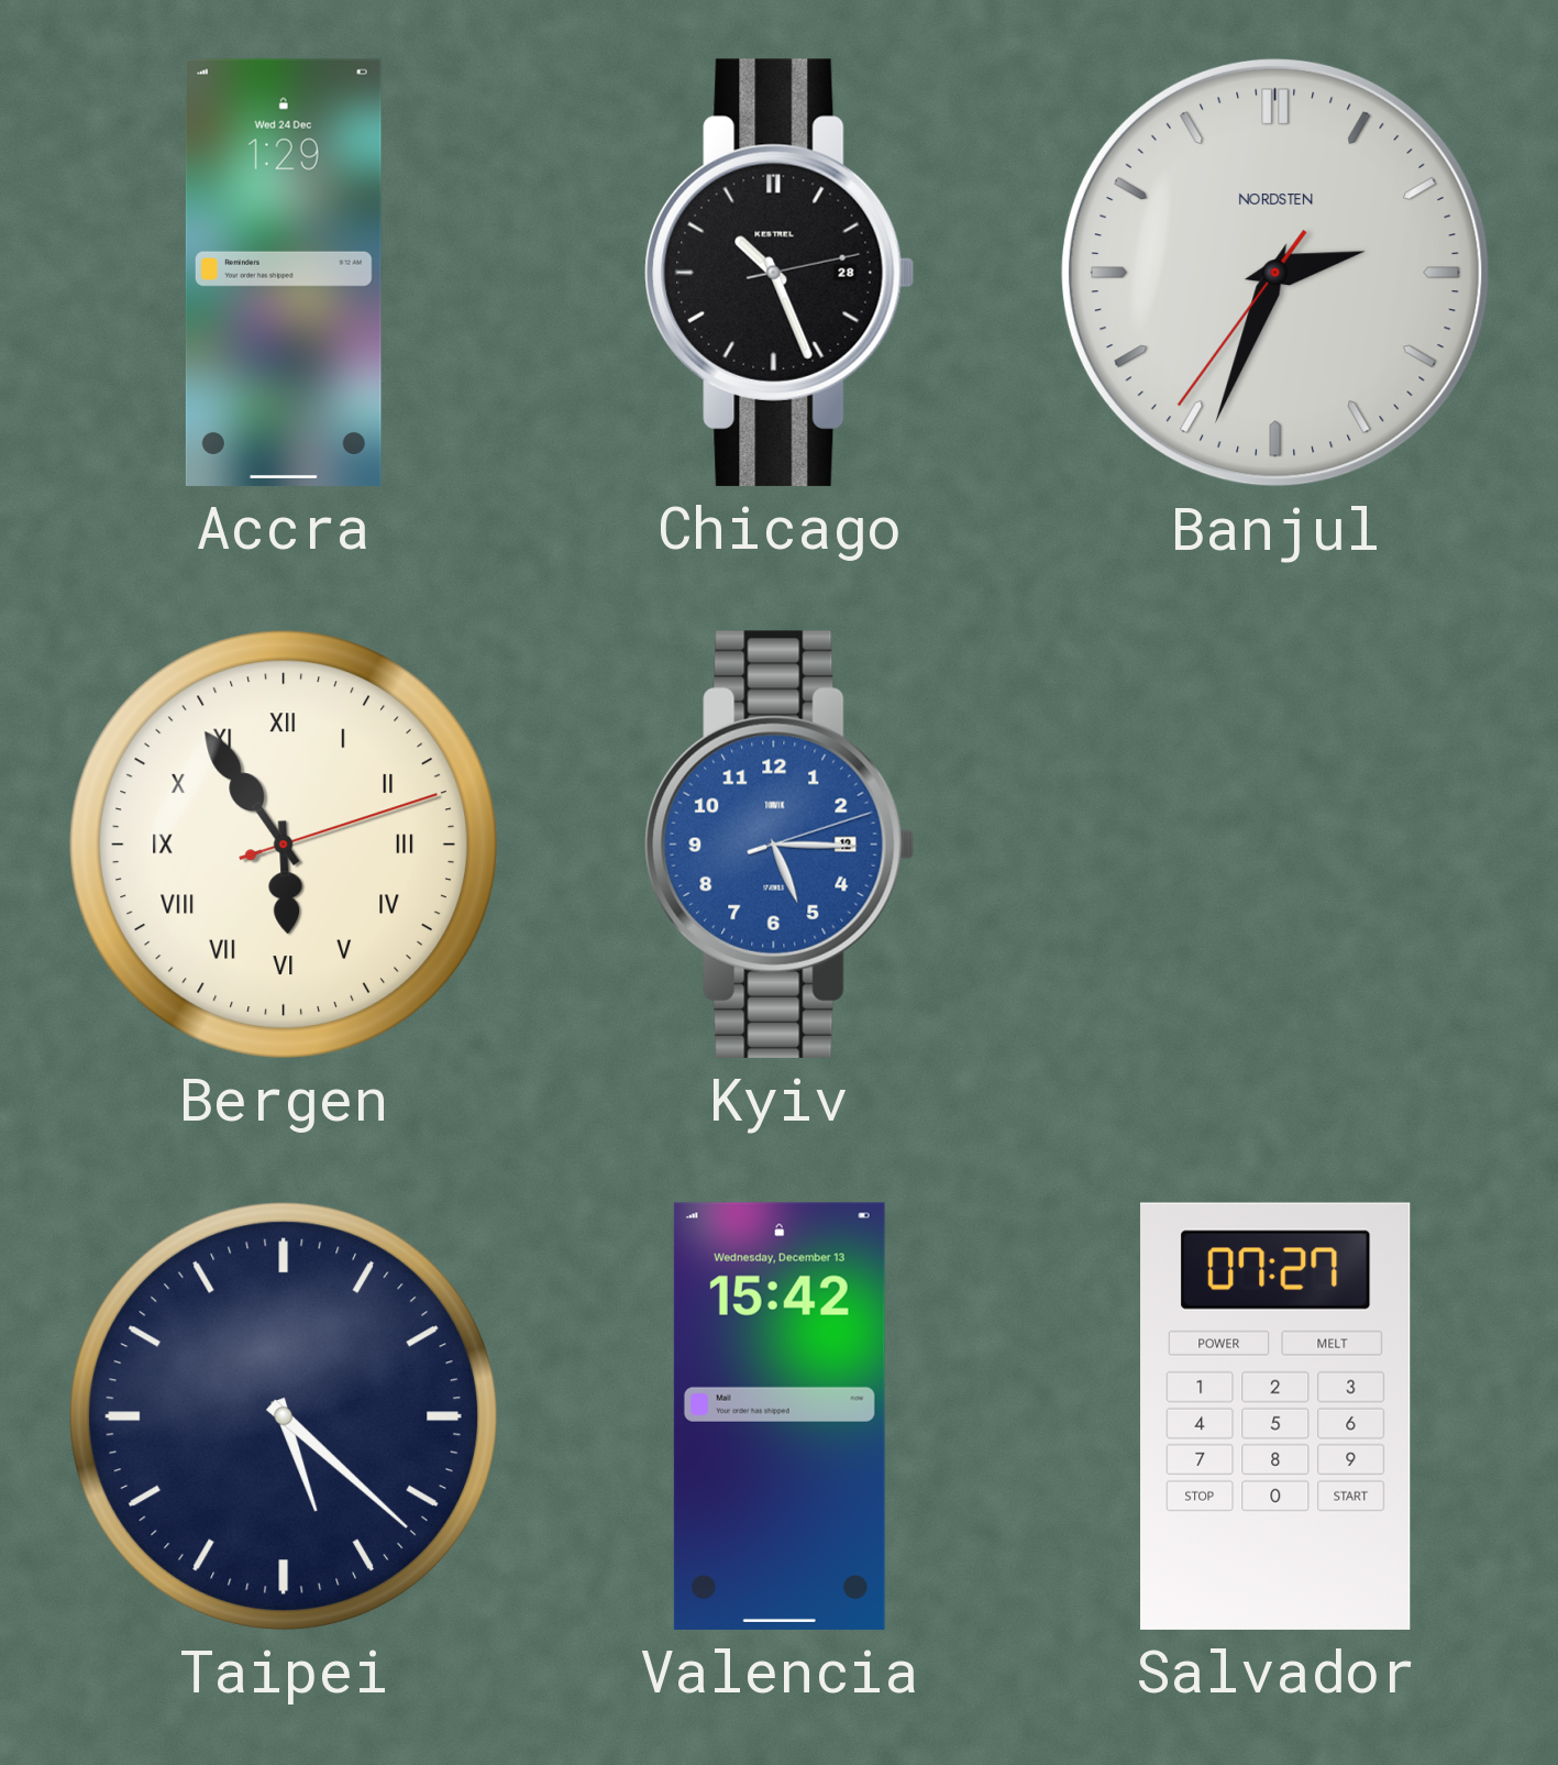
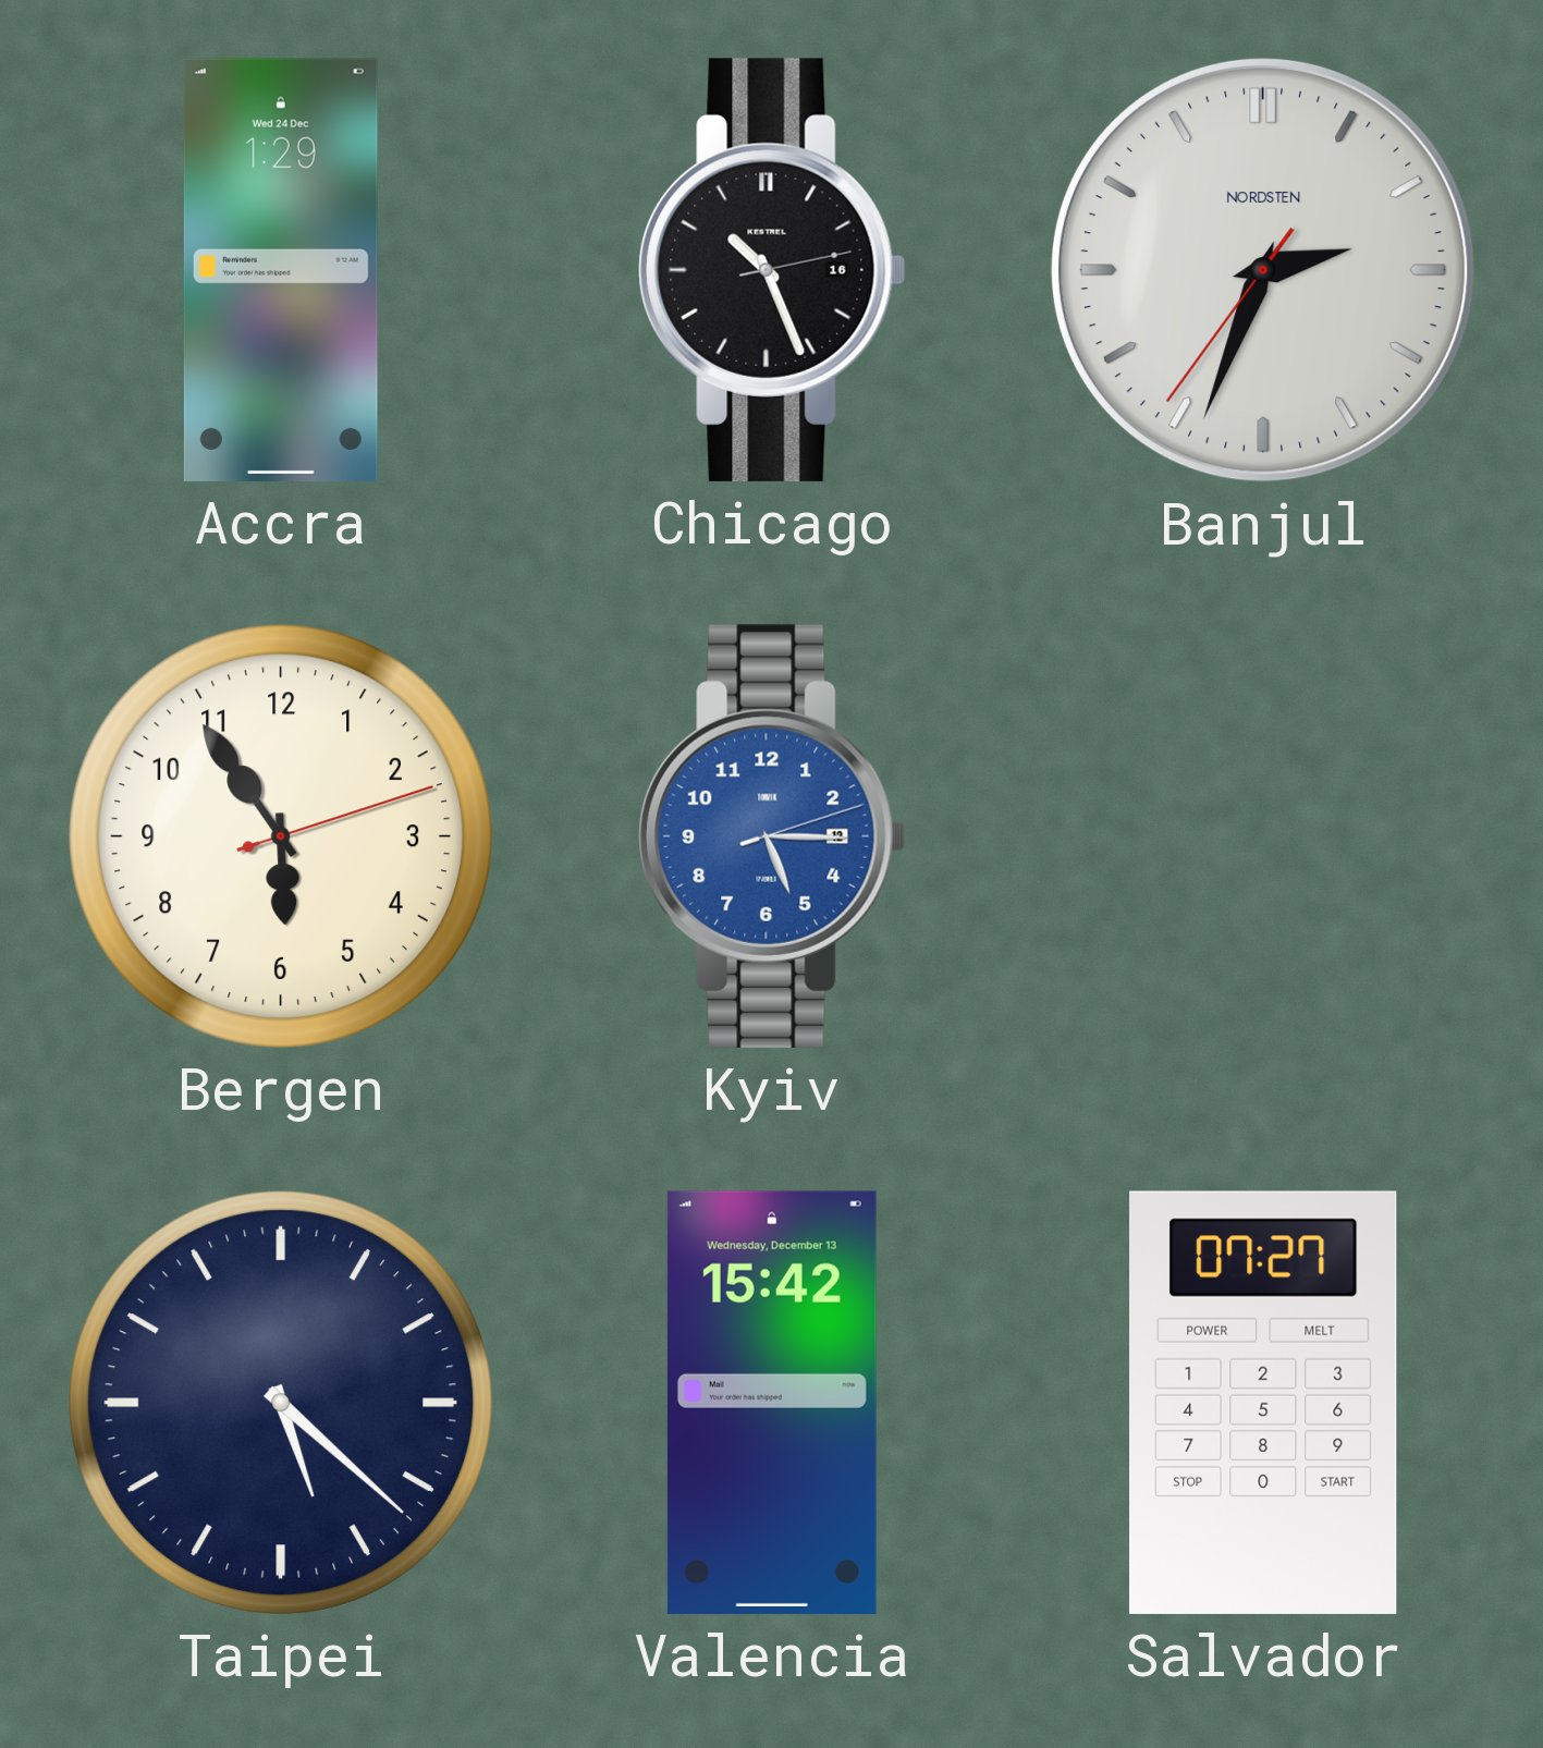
Chicago date: 28 -> 16
Bergen numerals: Roman -> Arabic
